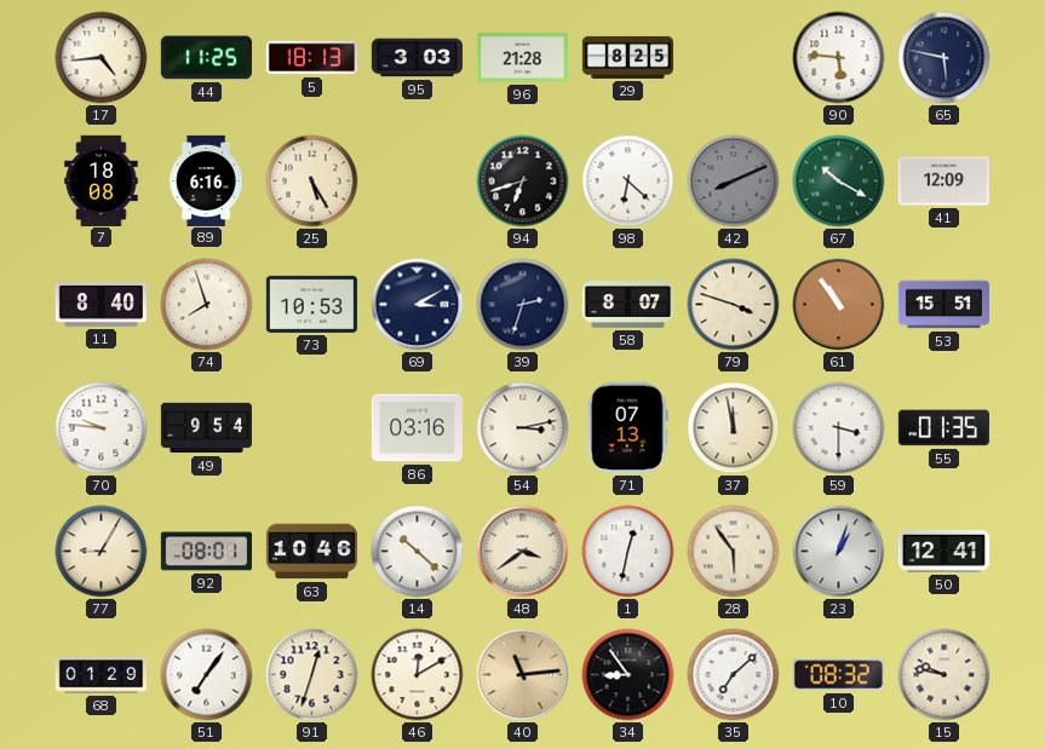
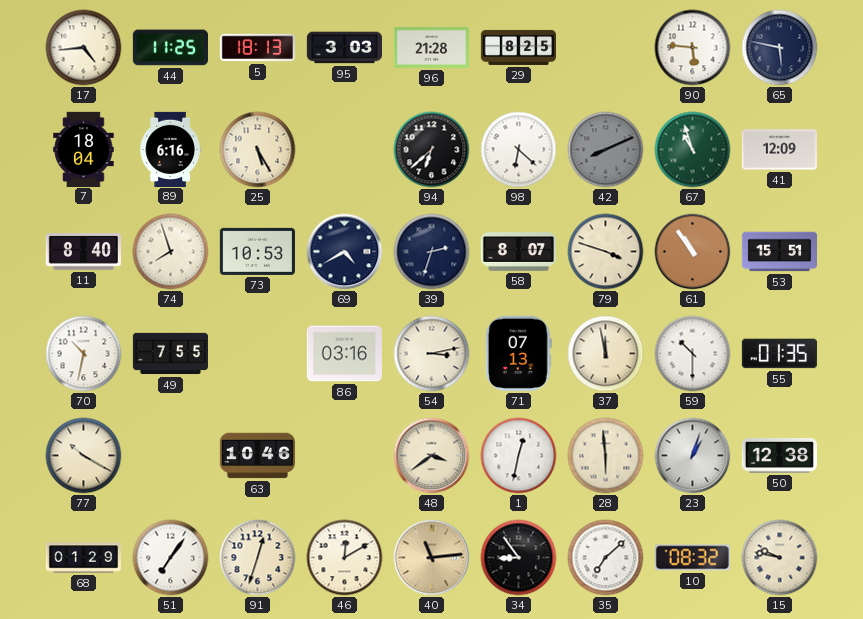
7: 18:08 -> 18:04
94: 6:42 -> 6:38
67: 10:20 -> 10:57
69: 3:10 -> 4:40
70: 9:46 -> 10:32
49: 9:54 -> 7:55
59: 3:30 -> 10:30
77: 9:05 -> 10:20
92: 08:01 -> none
14: 10:22 -> none
28: 5:54 -> 5:59
50: 12:41 -> 12:38
